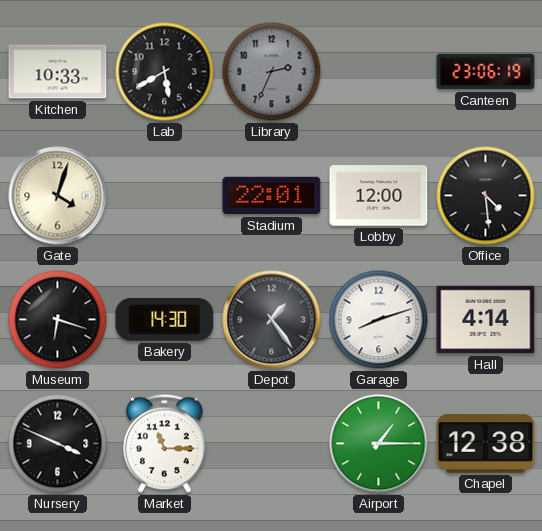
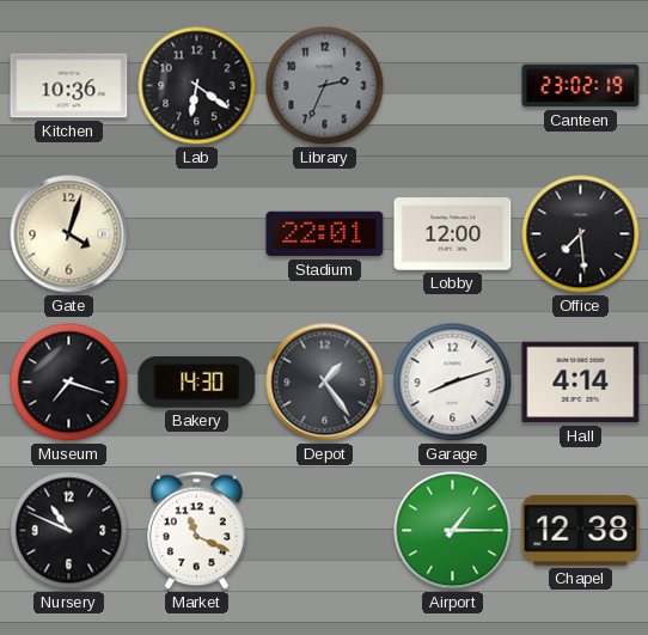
Kitchen: 10:33 -> 10:36
Lab: 5:40 -> 6:21
Canteen: 23:06 -> 23:02
Office: 4:29 -> 7:29
Museum: 6:18 -> 7:18
Nursery: 3:49 -> 10:49
Market: 11:15 -> 11:19
